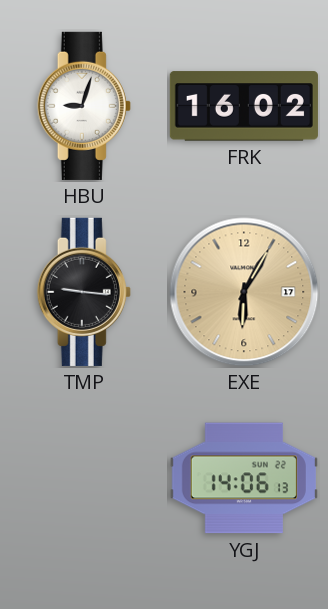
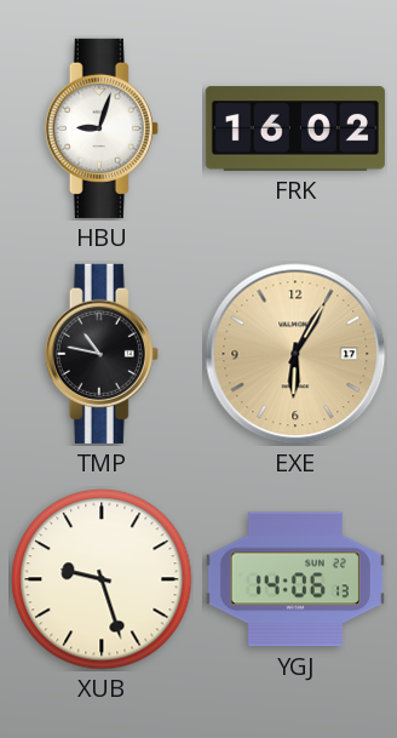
TMP: 9:16 -> 10:47
XUB: none -> 9:27
